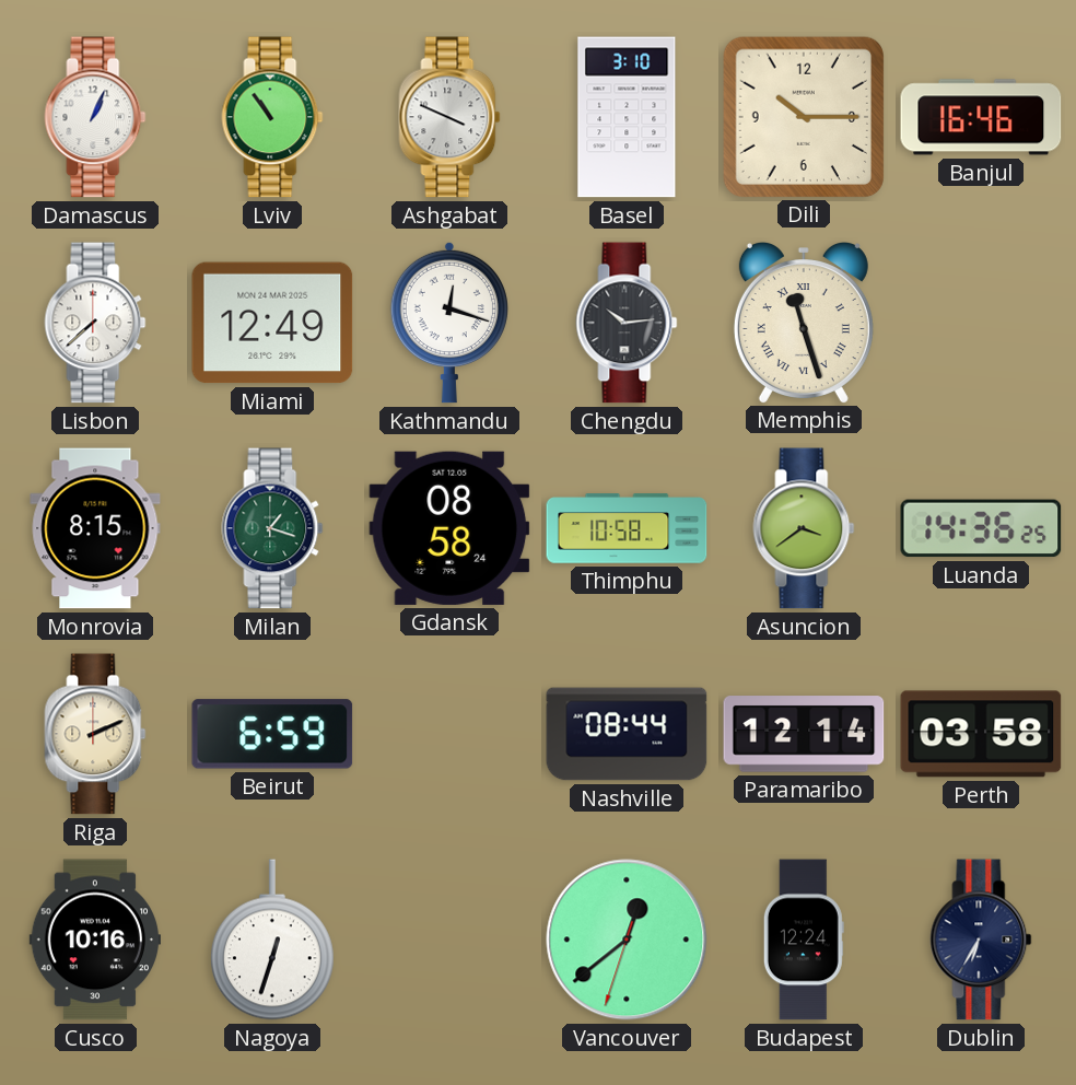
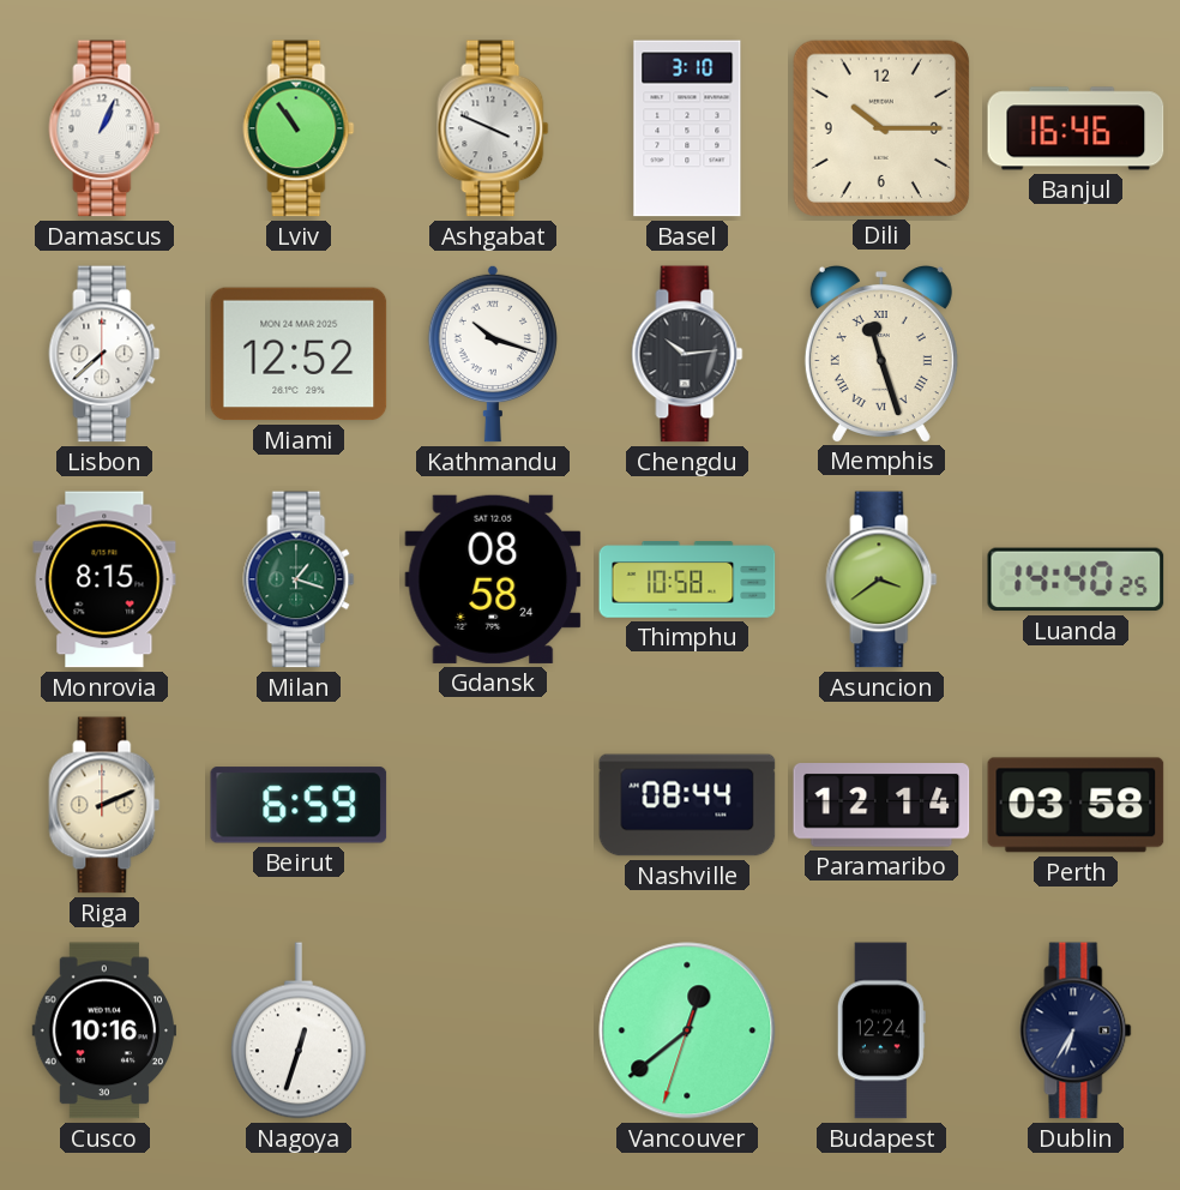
Miami: 12:49 -> 12:52
Kathmandu: 12:18 -> 10:18
Luanda: 14:36 -> 14:40
